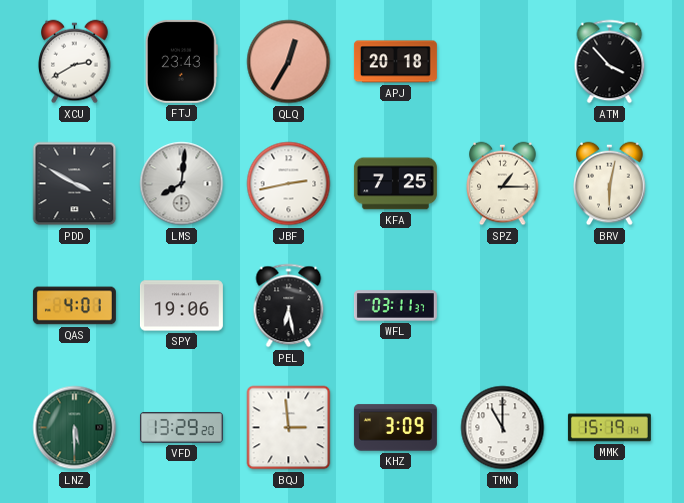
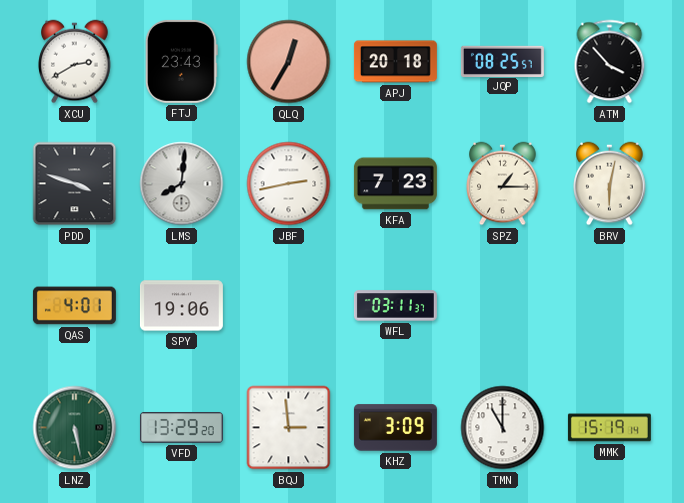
JQP: none -> 08:25
PDD: 3:50 -> 3:48
KFA: 7:25 -> 7:23
PEL: 6:28 -> none
LNZ: 5:30 -> 5:28
